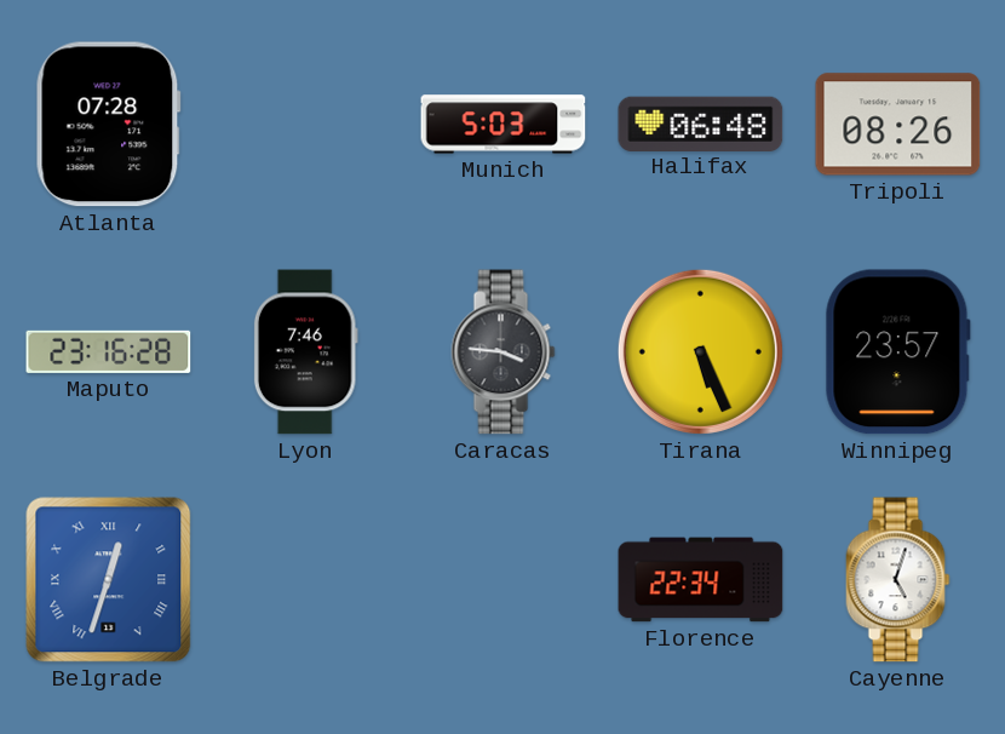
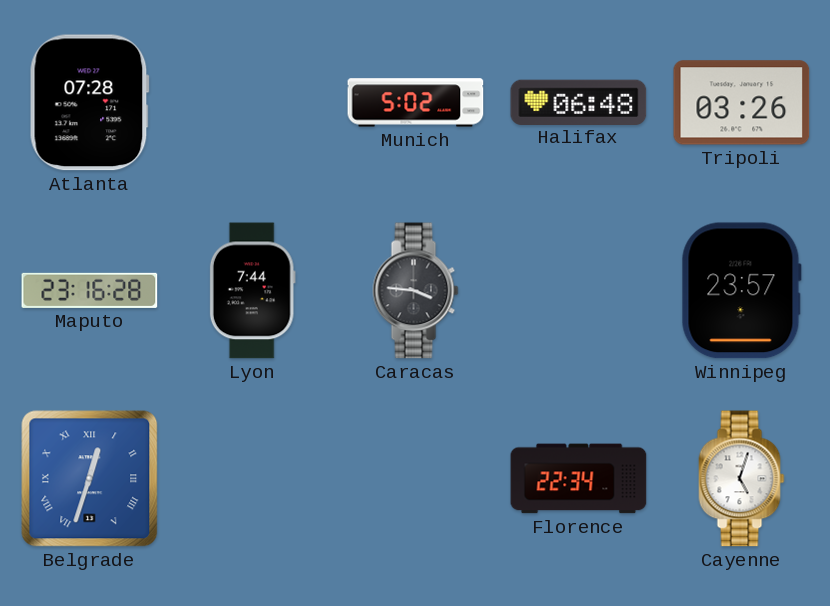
Munich: 5:03 -> 5:02
Tripoli: 08:26 -> 03:26
Lyon: 7:46 -> 7:44
Tirana: 5:26 -> none
